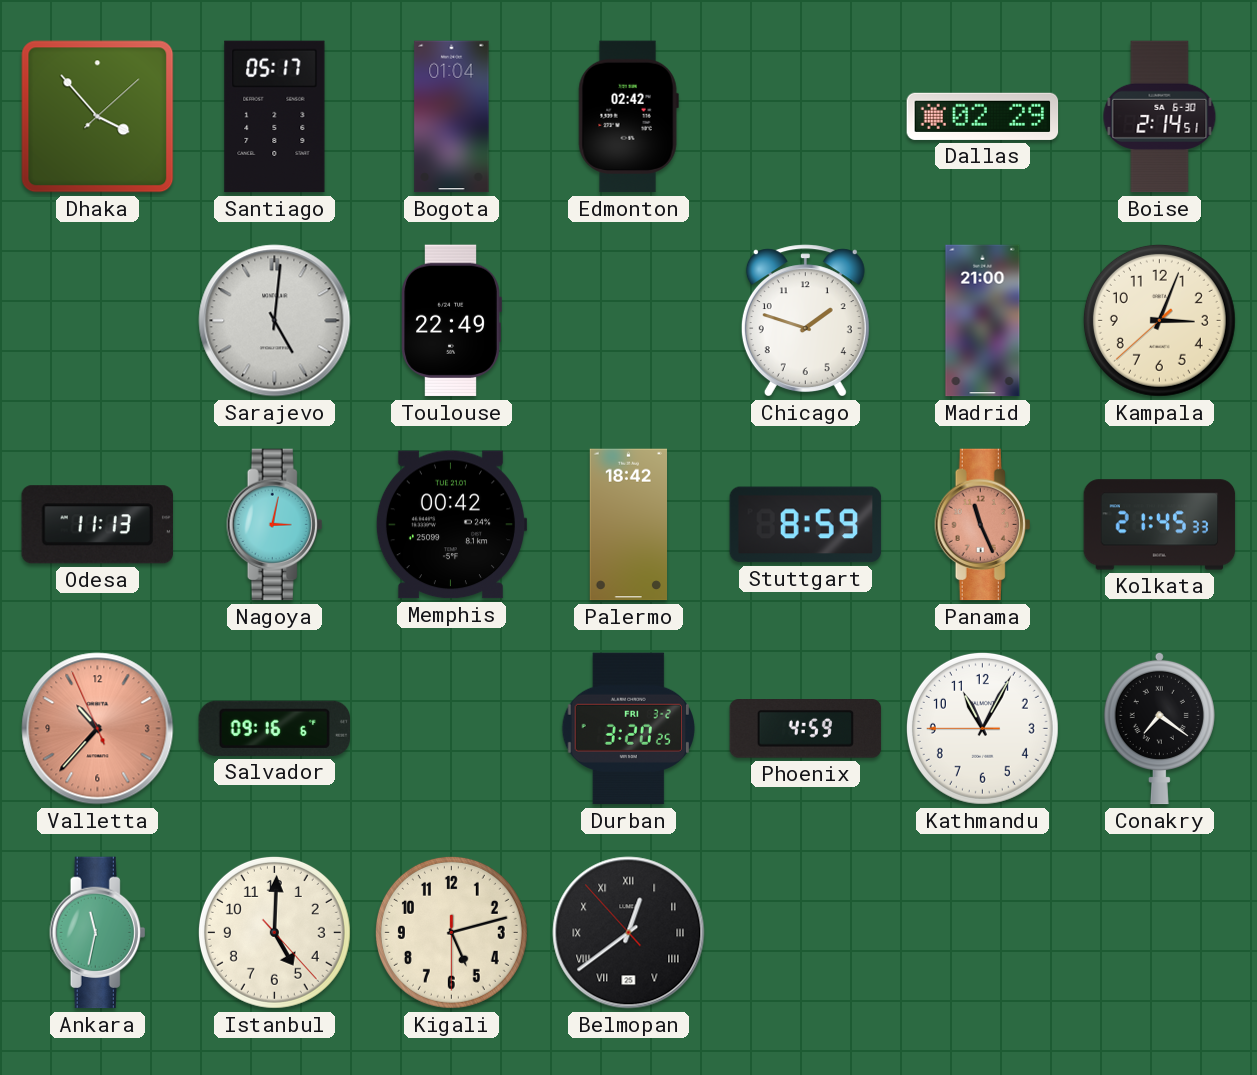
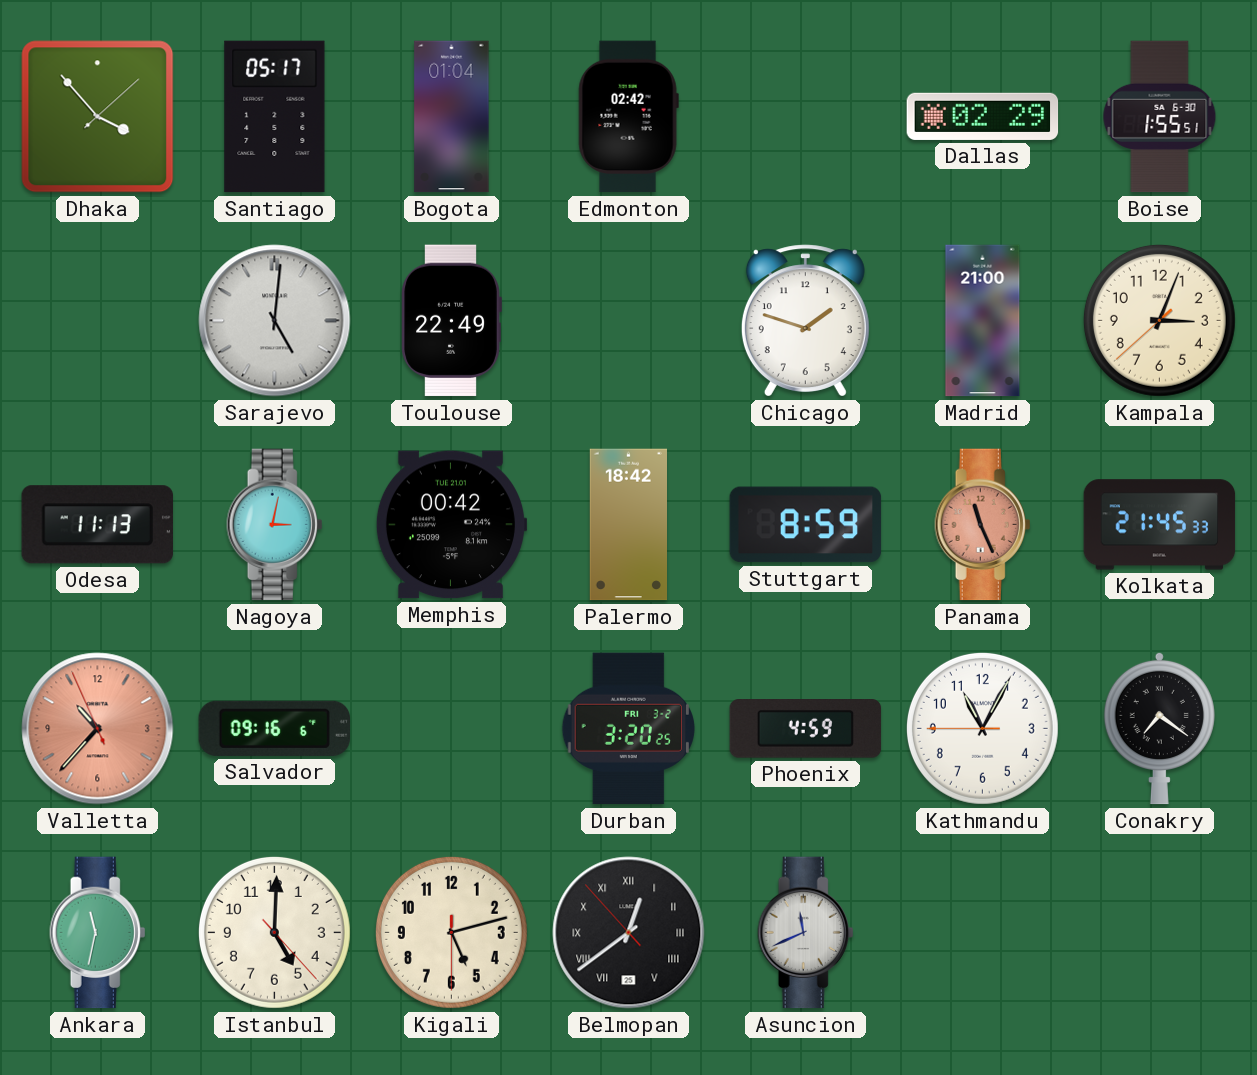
Boise: 2:14 -> 1:55
Asuncion: none -> 11:41
